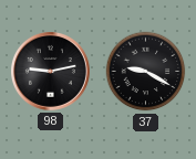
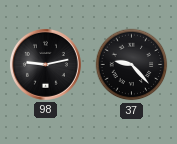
37: 9:20 -> 9:23
